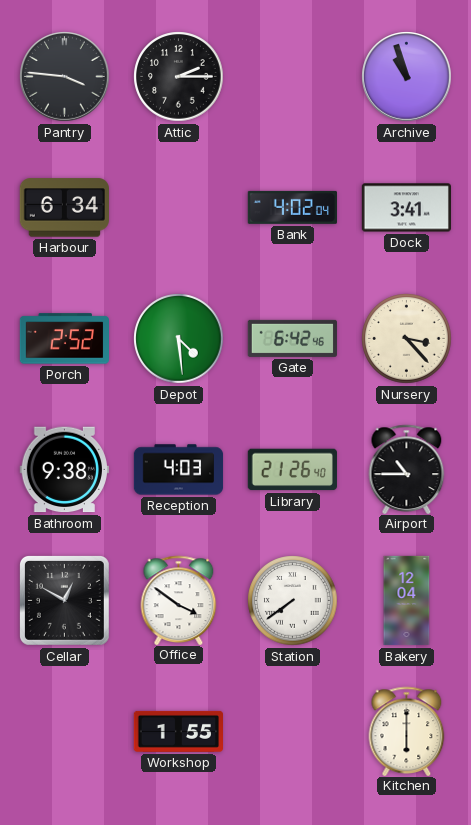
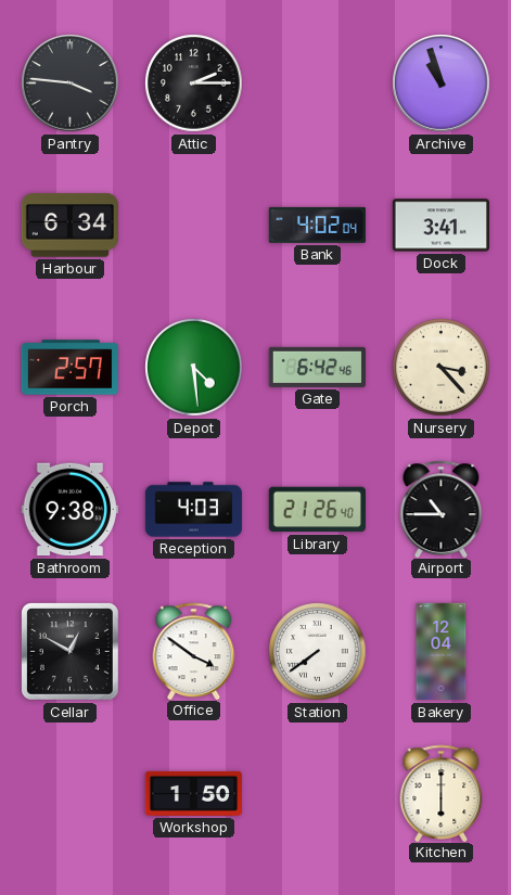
Porch: 2:52 -> 2:57
Workshop: 1:55 -> 1:50
